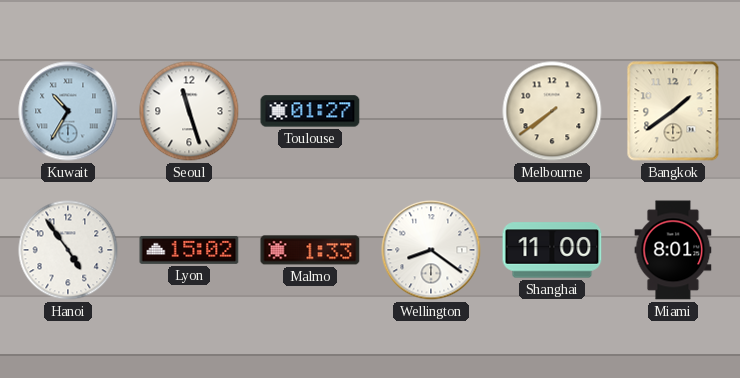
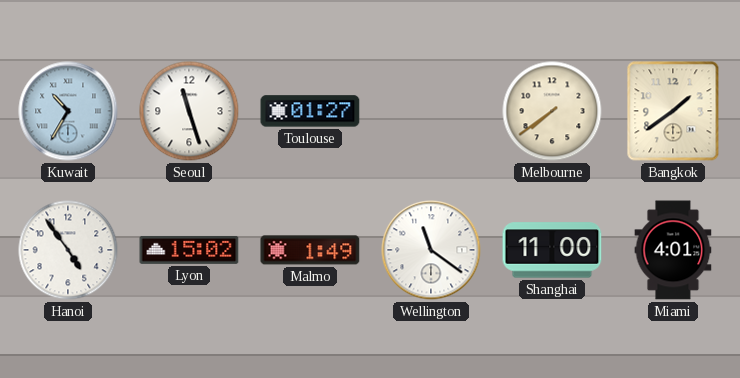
Malmo: 1:33 -> 1:49
Wellington: 8:21 -> 11:21
Miami: 8:01 -> 4:01
